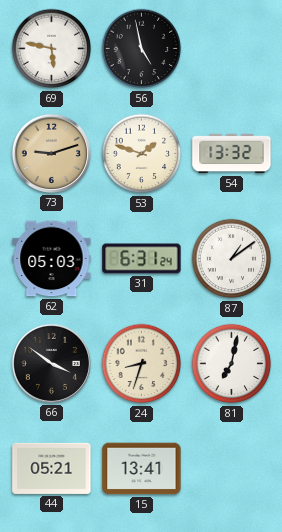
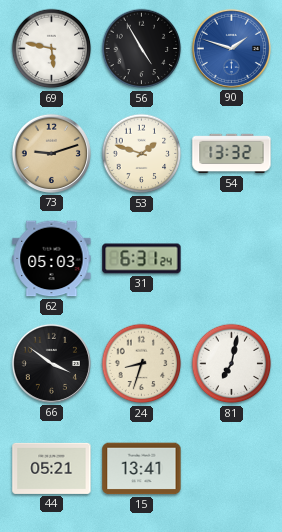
56: 4:58 -> 4:55
90: none -> 1:48
87: 1:09 -> none
